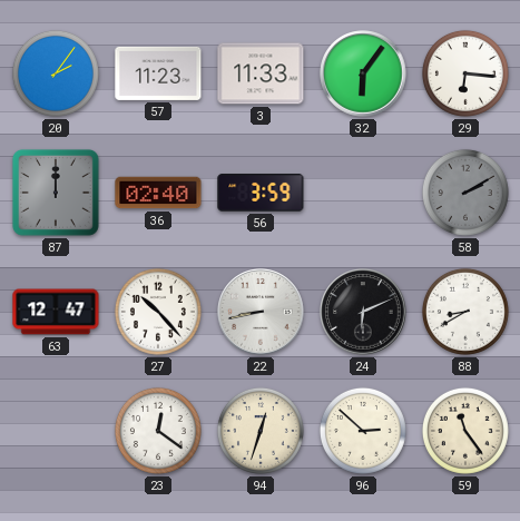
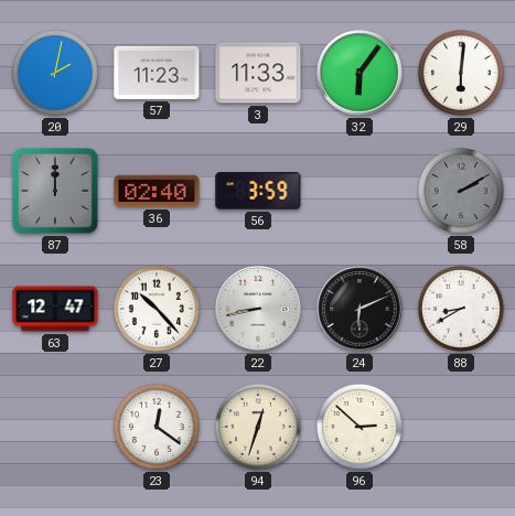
20: 2:06 -> 2:02
29: 6:16 -> 6:01
59: 11:24 -> none
